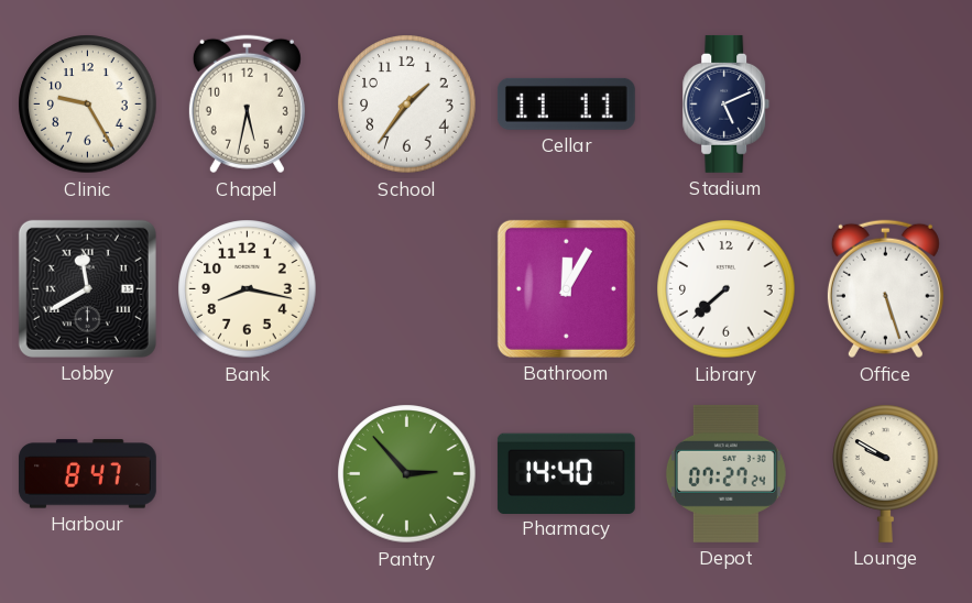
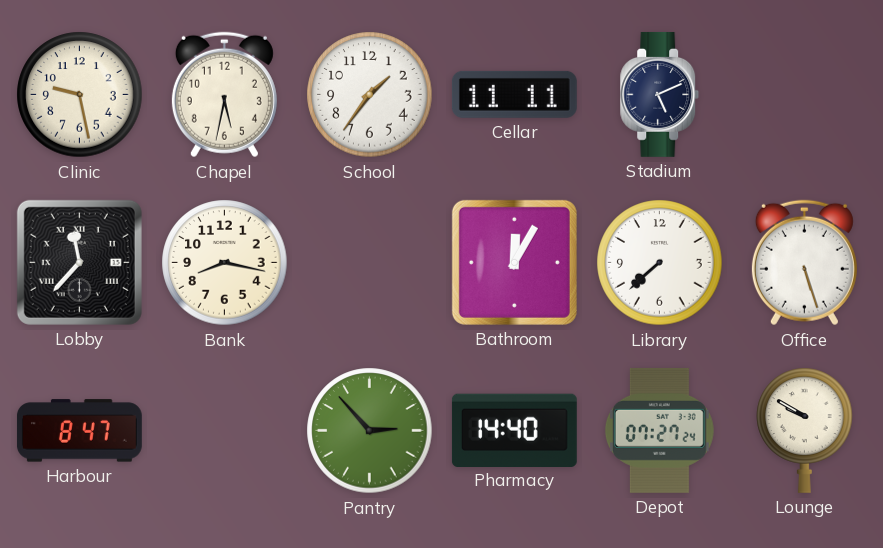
Clinic: 9:25 -> 9:28
Lobby: 11:40 -> 11:37
